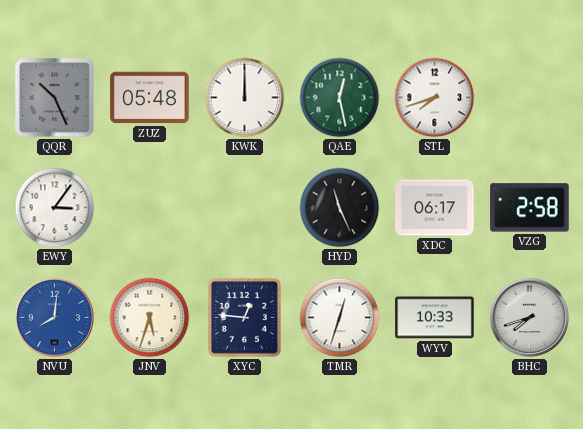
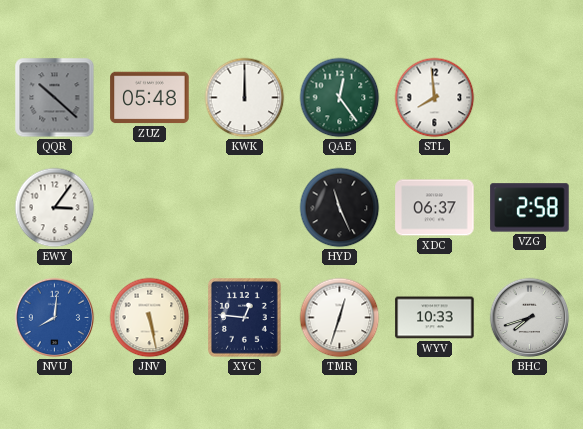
QQR: 10:26 -> 10:22
QAE: 12:28 -> 12:24
STL: 7:42 -> 7:59
XDC: 06:17 -> 06:37
JNV: 5:33 -> 5:28
